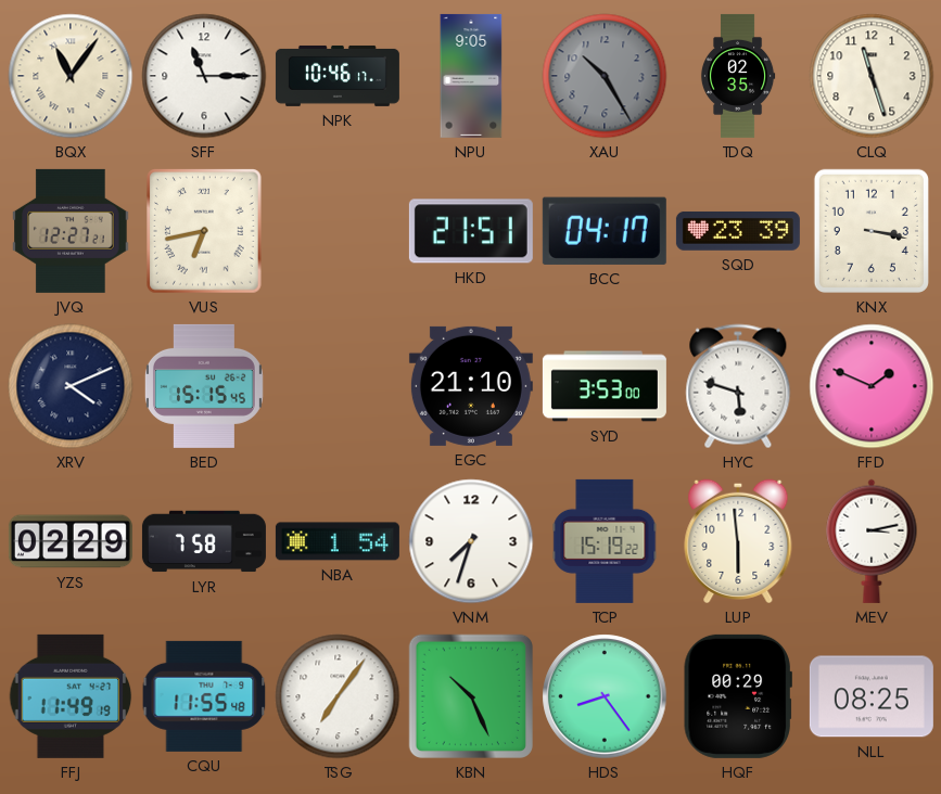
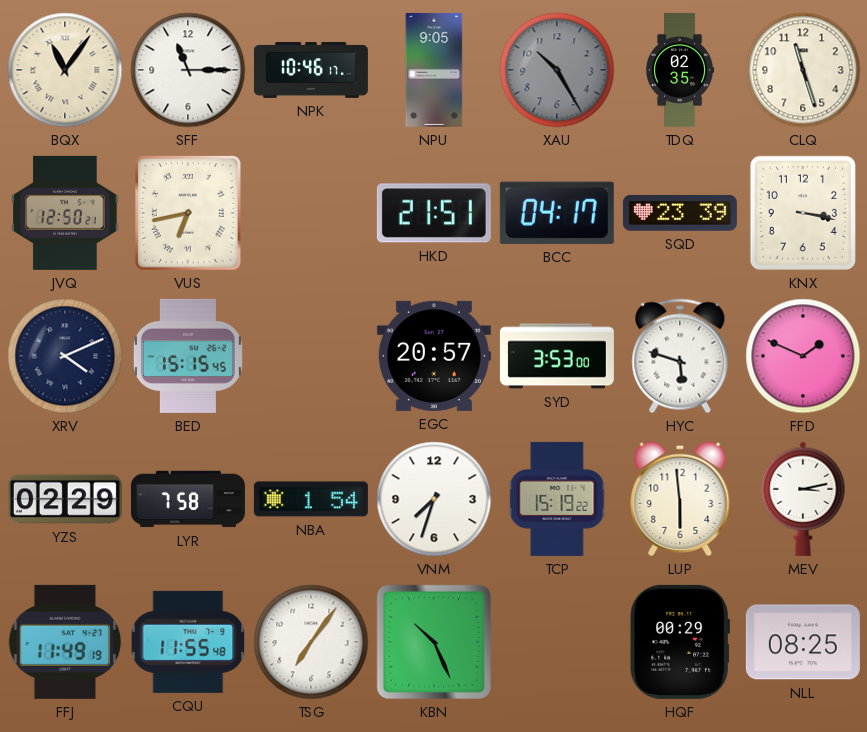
JVQ: 12:27 -> 12:50
EGC: 21:10 -> 20:57
HDS: 8:24 -> none
